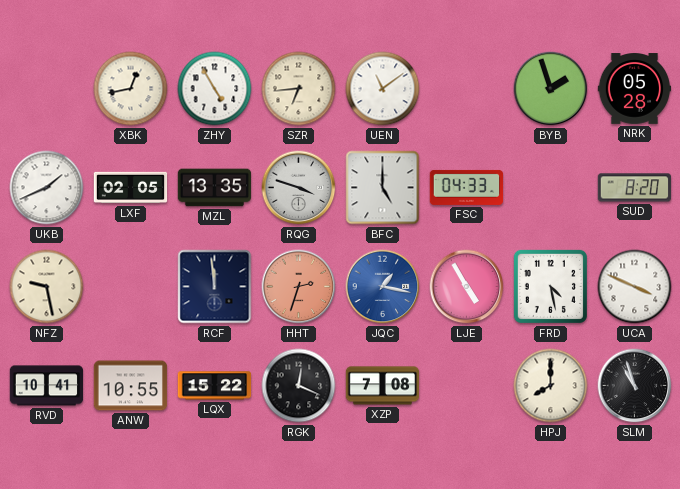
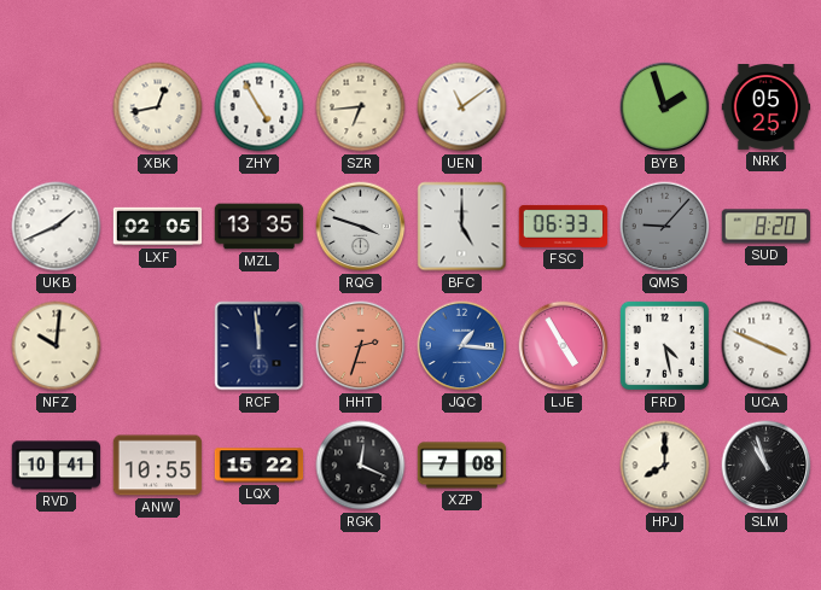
NRK: 05:28 -> 05:25
FSC: 04:33 -> 06:33
QMS: none -> 9:07
NFZ: 9:28 -> 10:01
JQC: 1:17 -> 1:16
